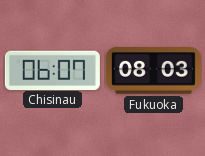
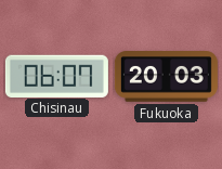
Fukuoka: 08:03 -> 20:03
